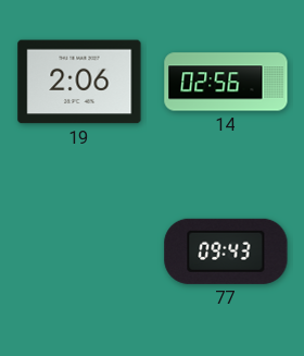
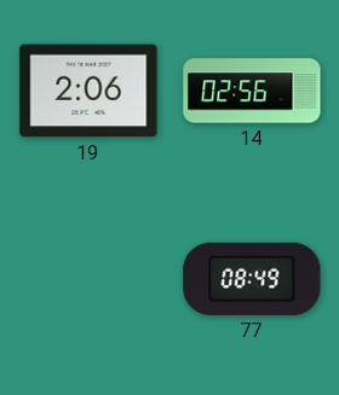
77: 09:43 -> 08:49
